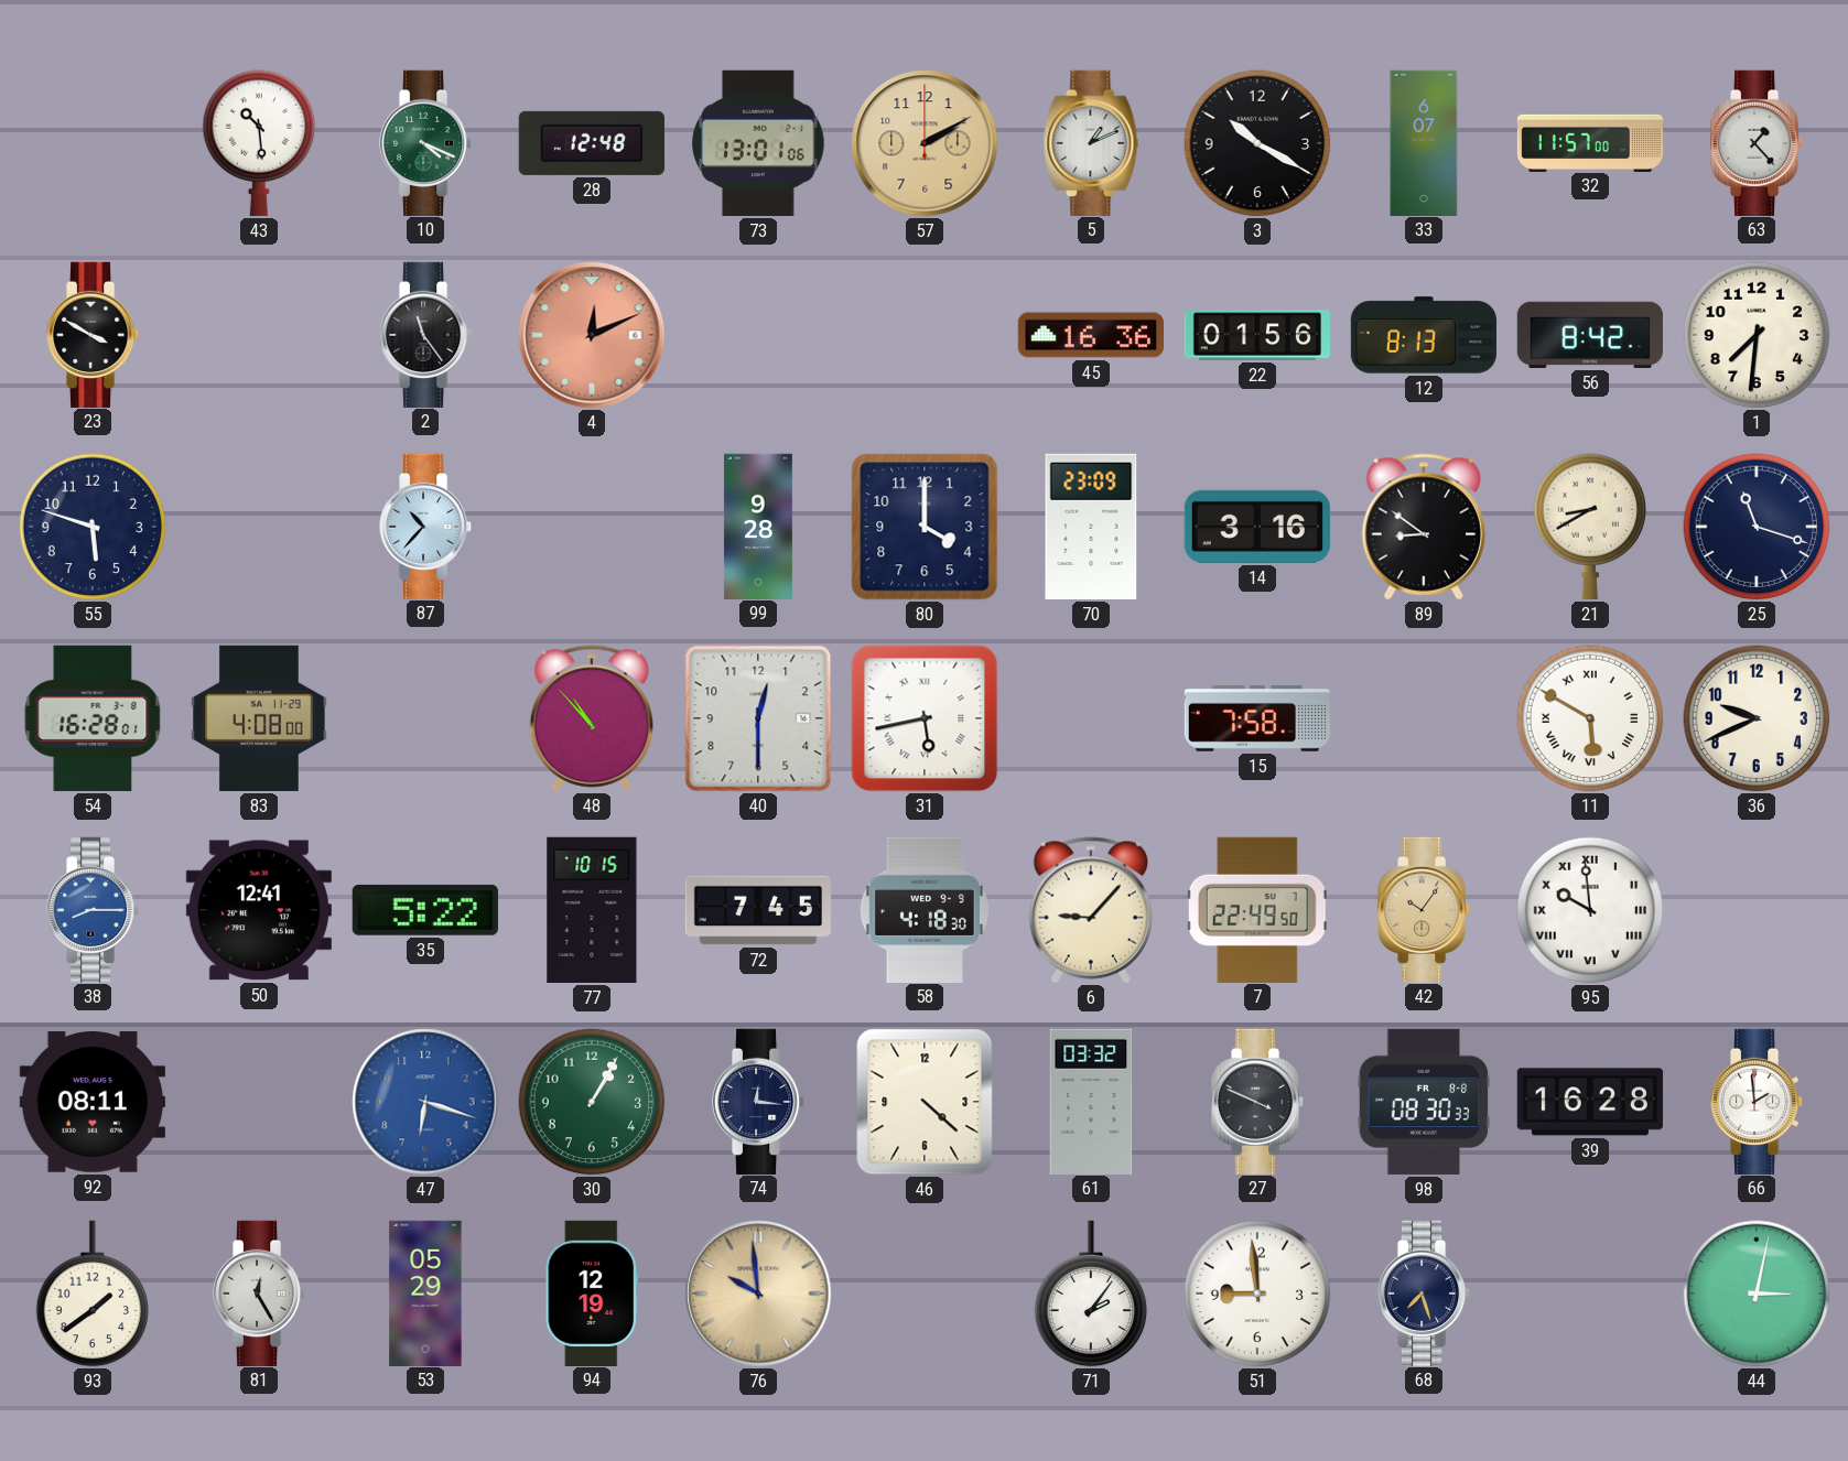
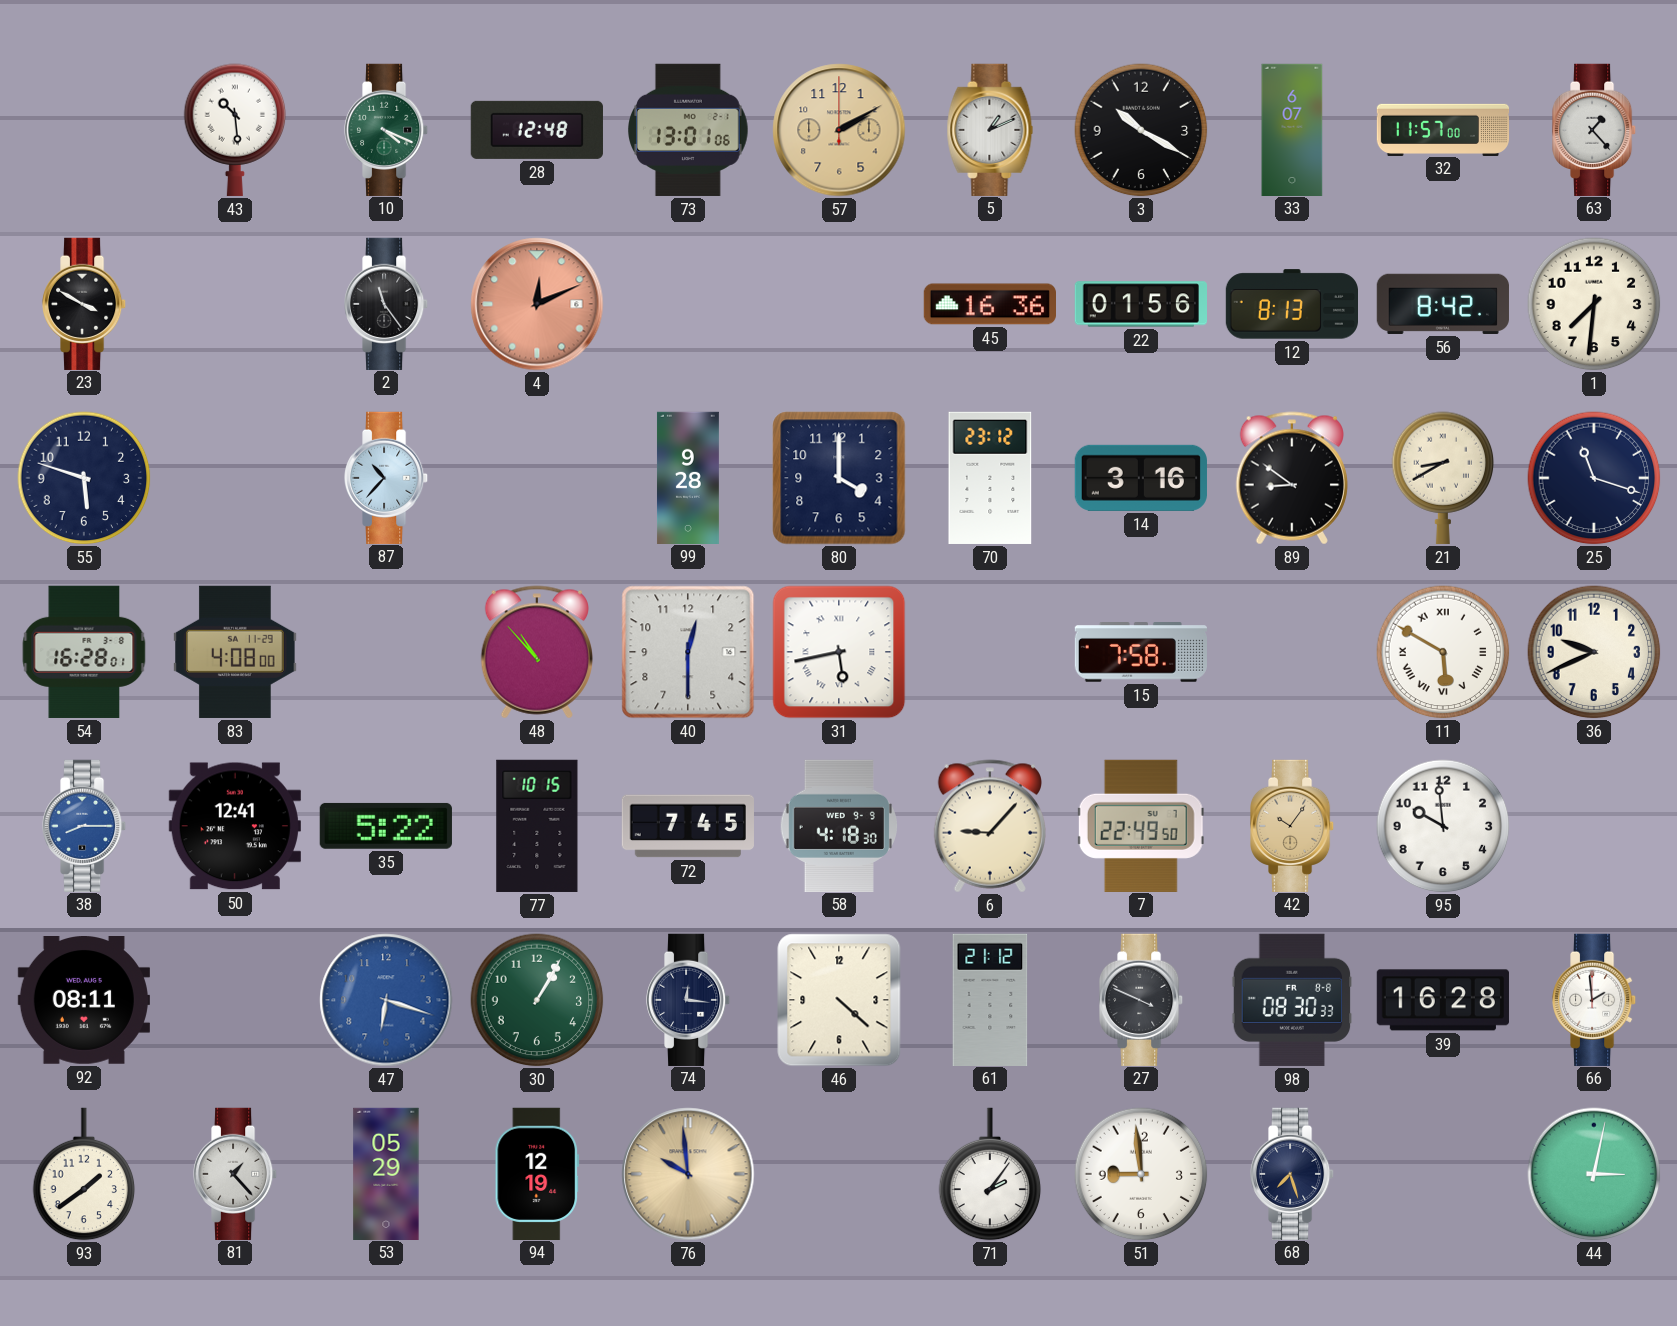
70: 23:09 -> 23:12
95 numerals: Roman -> Arabic
61: 03:32 -> 21:12
81: 12:25 -> 1:23
